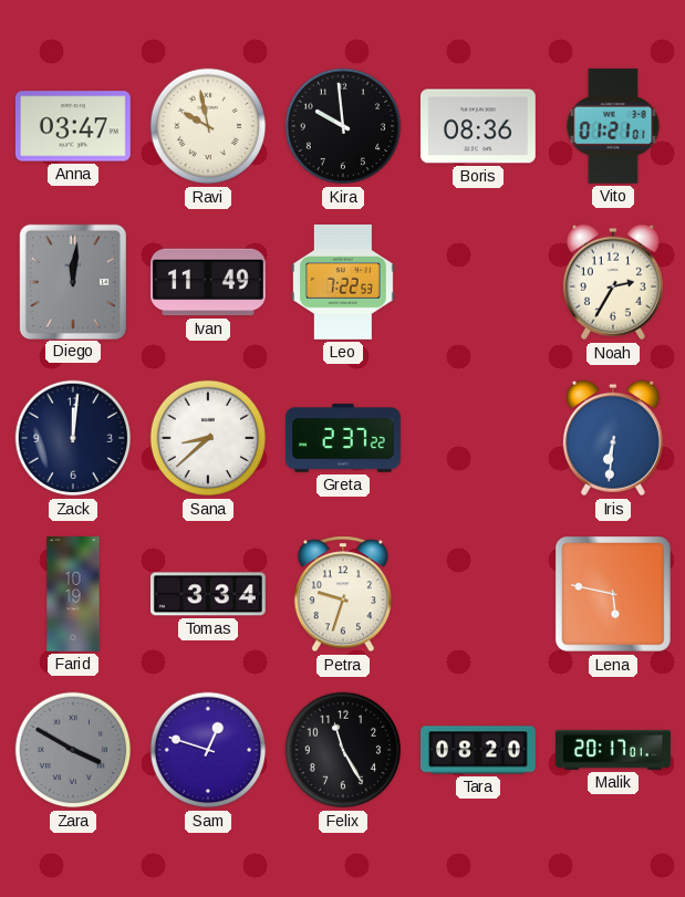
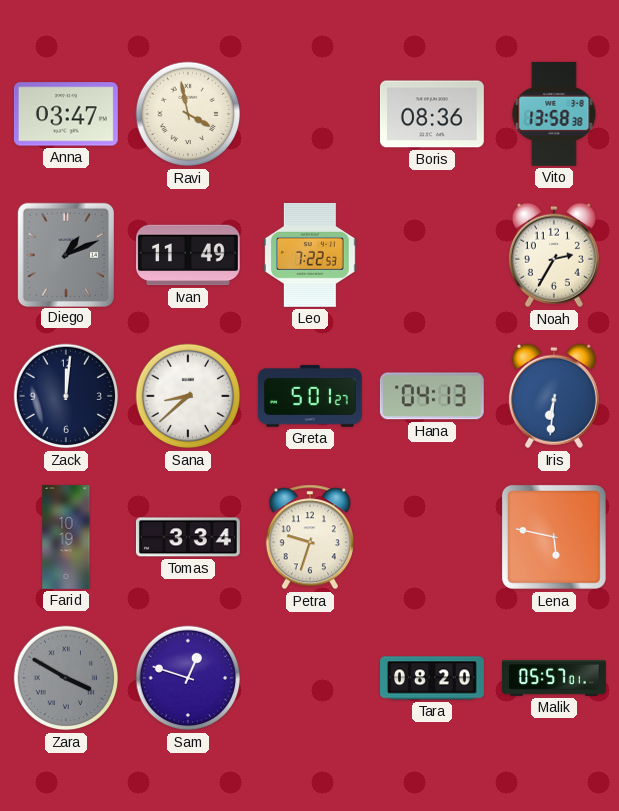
Ravi: 9:58 -> 3:58
Kira: 9:59 -> none
Vito: 01:21 -> 13:58
Diego: 12:01 -> 1:11
Greta: 2:37 -> 5:01
Hana: none -> 04:13
Felix: 11:25 -> none
Malik: 20:17 -> 05:57
